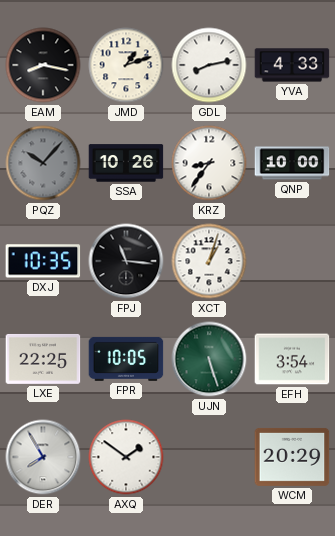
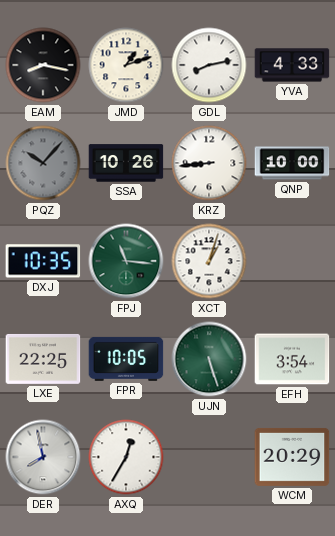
KRZ: 8:36 -> 8:44
FPJ dial: black -> green
DER: 7:55 -> 7:58
AXQ: 1:51 -> 12:35
